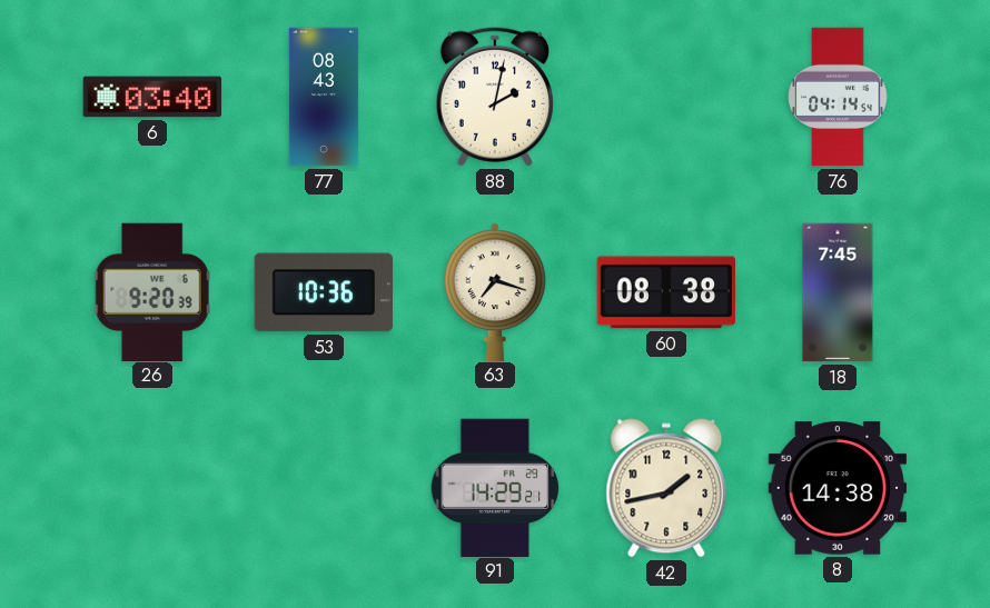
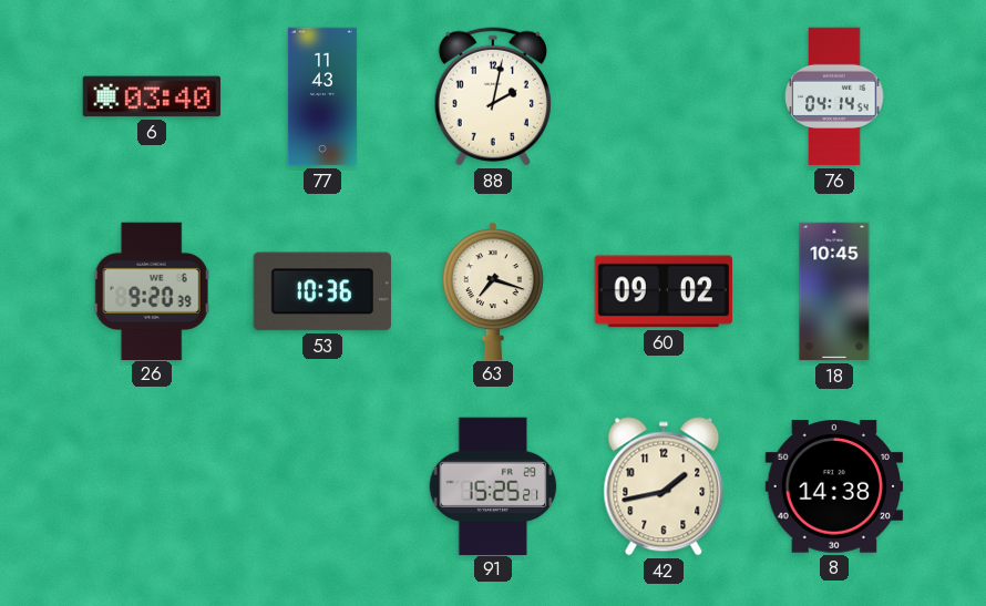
77: 08:43 -> 11:43
60: 08:38 -> 09:02
18: 7:45 -> 10:45
91: 14:29 -> 15:25
